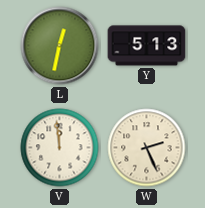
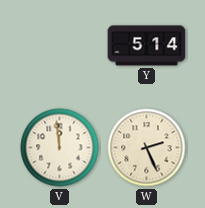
L: 12:32 -> none
Y: 5:13 -> 5:14
